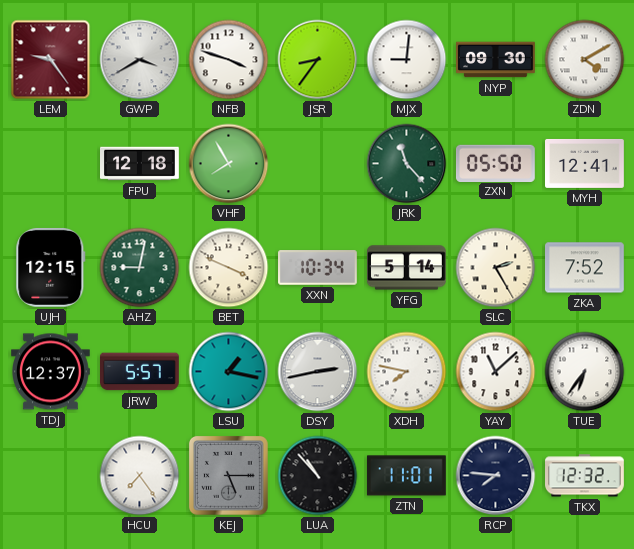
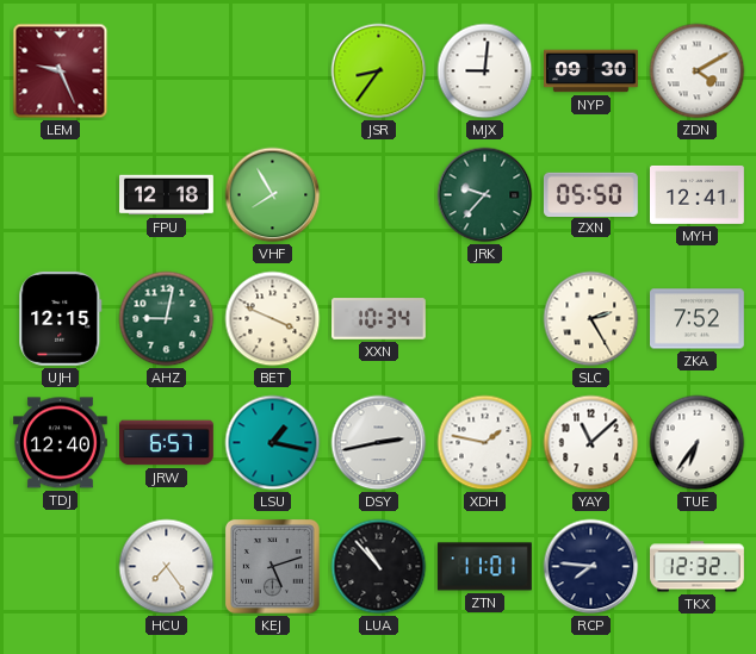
LEM: 9:24 -> 9:26
GWP: 3:40 -> none
NFB: 3:48 -> none
JRK: 11:23 -> 9:37
YFG: 5:14 -> none
TDJ: 12:37 -> 12:40
JRW: 5:57 -> 6:57
XDH: 7:47 -> 1:47
KEJ: 5:15 -> 5:12
